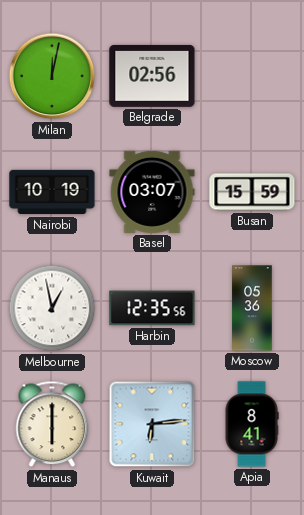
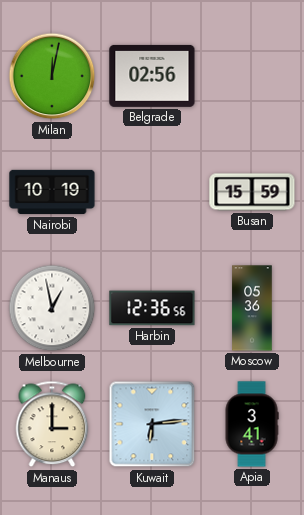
Basel: 03:07 -> none
Harbin: 12:35 -> 12:36
Manaus: 6:00 -> 3:00
Apia: 8:41 -> 3:41
